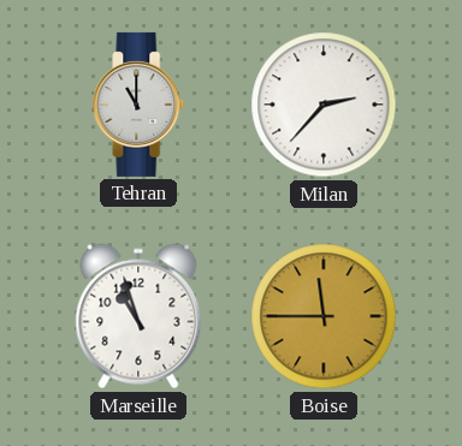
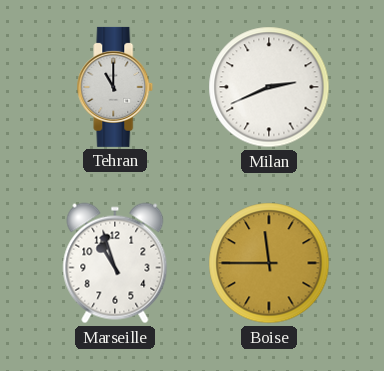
Milan: 2:37 -> 2:41
